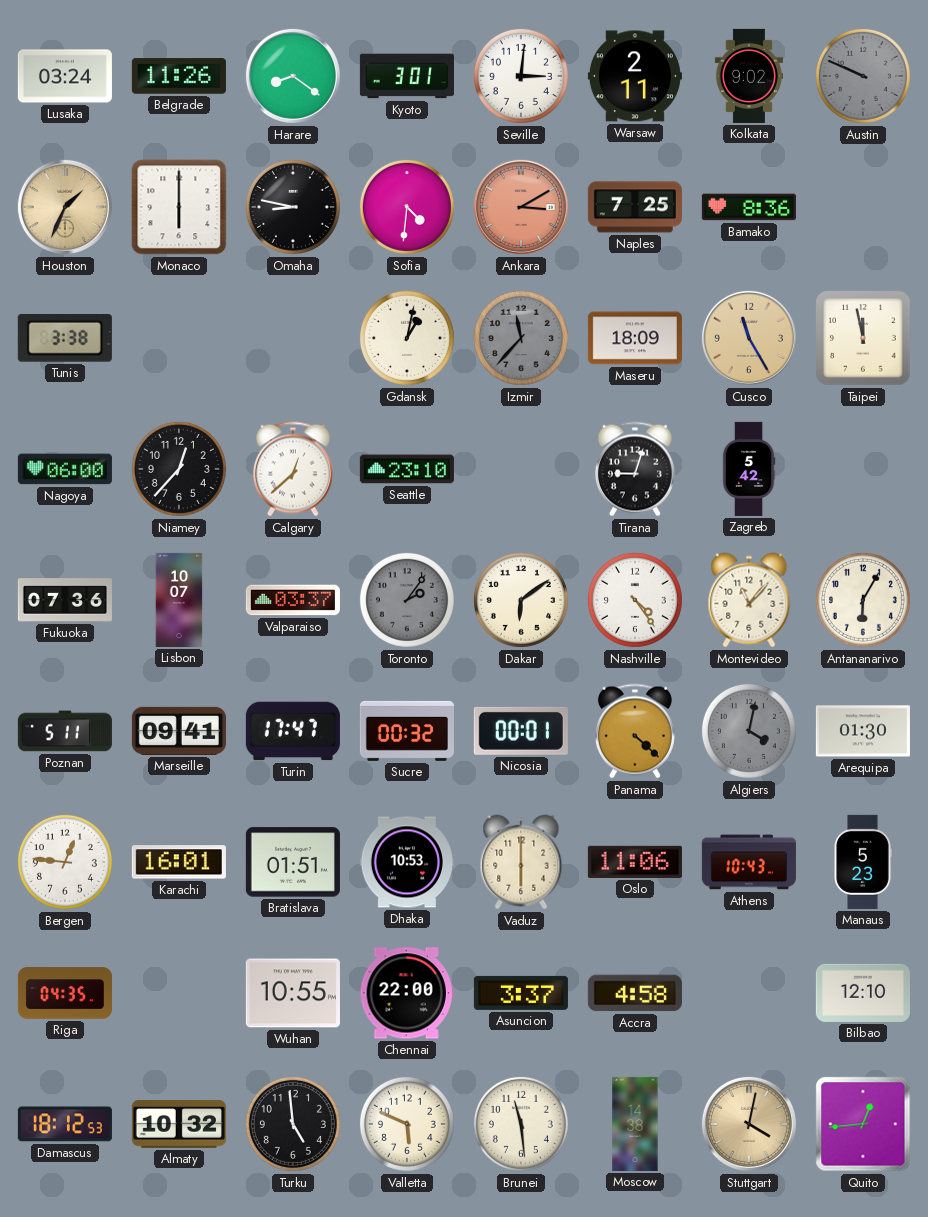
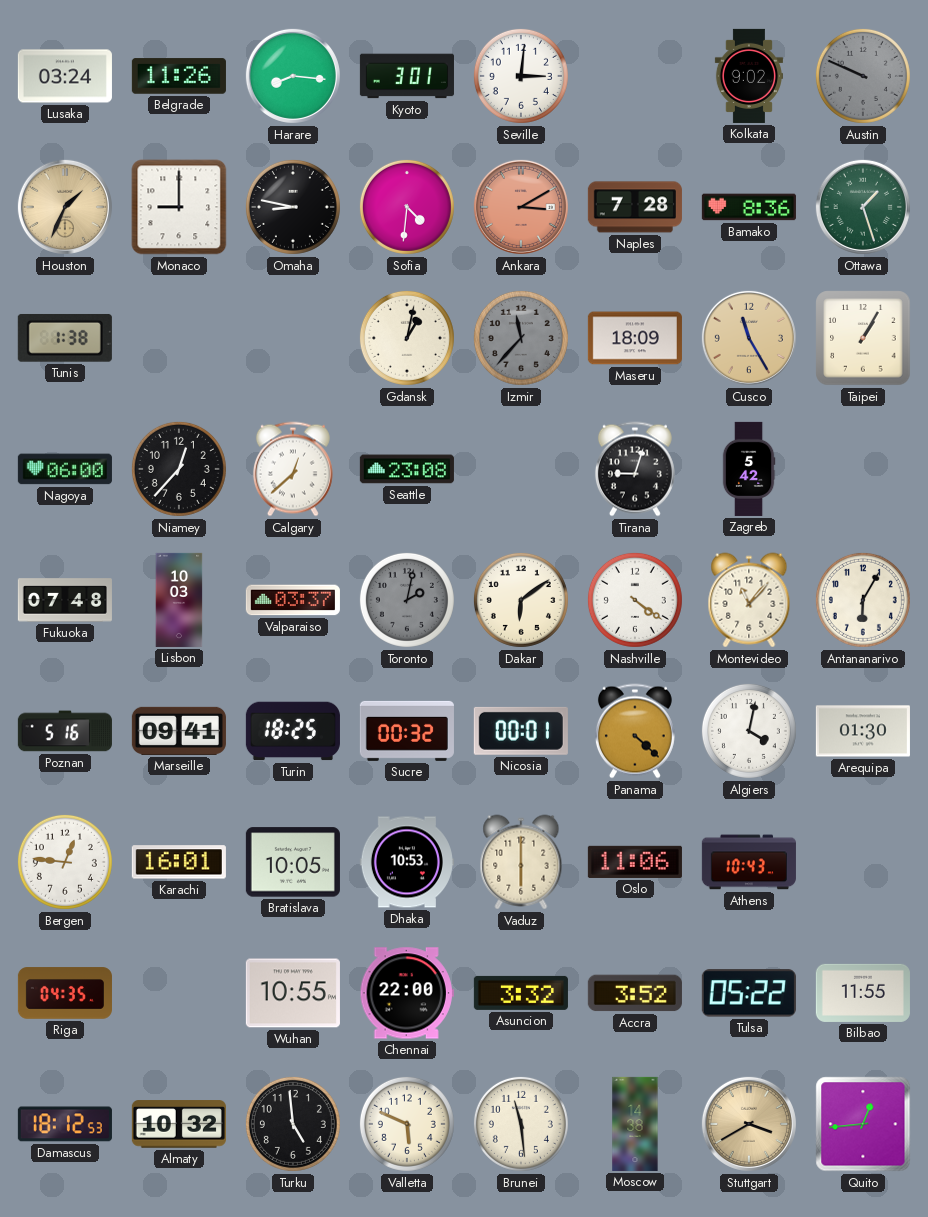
Harare: 8:21 -> 8:16
Warsaw: 2:11 -> none
Monaco: 6:00 -> 9:00
Naples: 7:25 -> 7:28
Ottawa: none -> 1:27
Tunis: 3:38 -> 1:38
Taipei: 11:58 -> 1:05
Seattle: 23:10 -> 23:08
Fukuoka: 07:36 -> 07:48
Lisbon: 10:07 -> 10:03
Toronto: 2:06 -> 2:02
Nashville: 4:24 -> 4:21
Poznan: 5:11 -> 5:16
Turin: 17:47 -> 18:25
Algiers dial: grey -> white
Bratislava: 01:51 -> 10:05
Manaus: 5:23 -> none
Asuncion: 3:37 -> 3:32
Accra: 4:58 -> 3:52
Tulsa: none -> 05:22
Bilbao: 12:10 -> 11:55
Stuttgart: 4:02 -> 3:40
